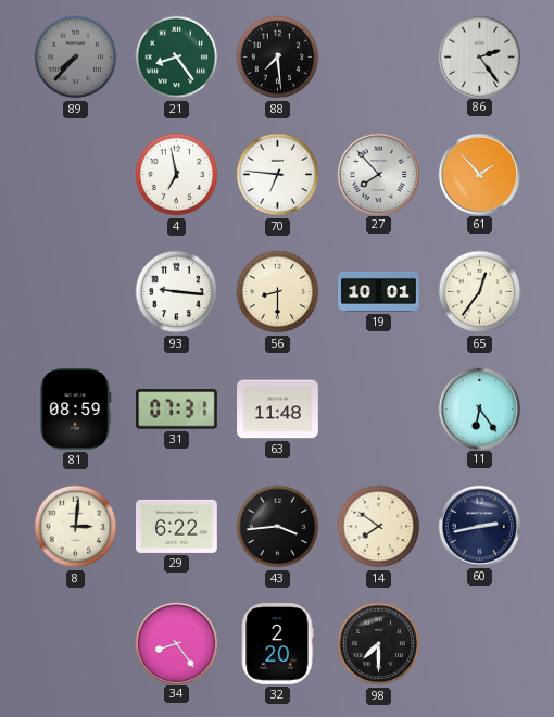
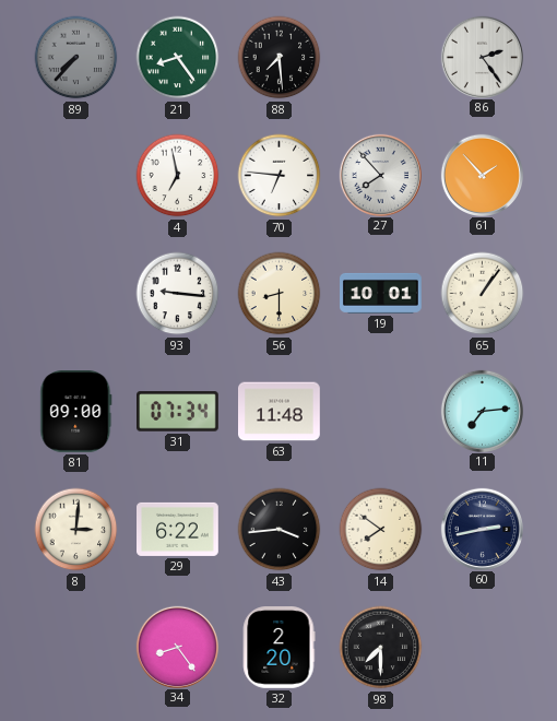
65: 12:36 -> 1:06
81: 08:59 -> 09:00
31: 07:31 -> 07:34
11: 6:24 -> 7:14
